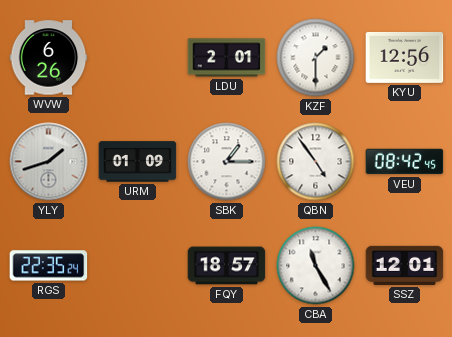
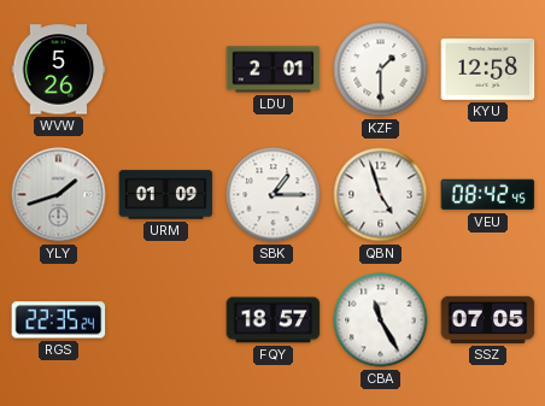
WVW: 6:26 -> 5:26
KYU: 12:56 -> 12:58
QBN: 4:54 -> 4:57
SSZ: 12:01 -> 07:05
